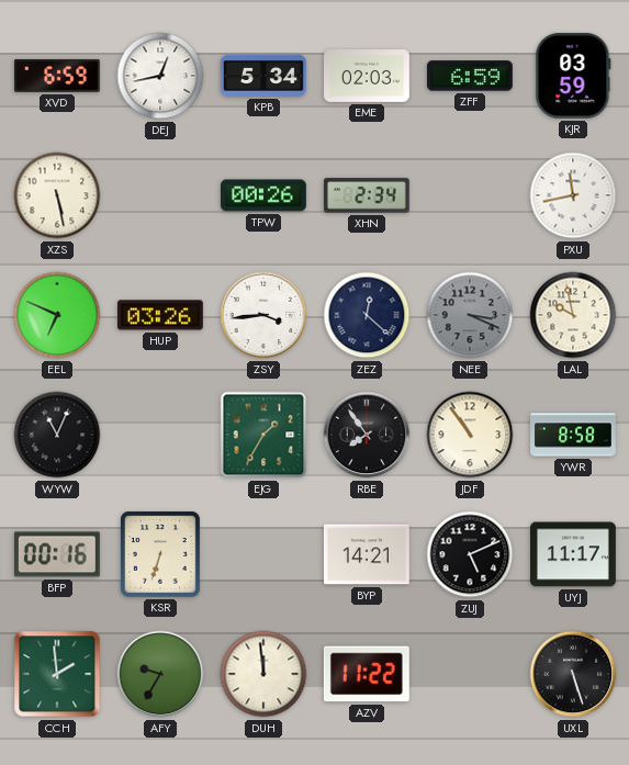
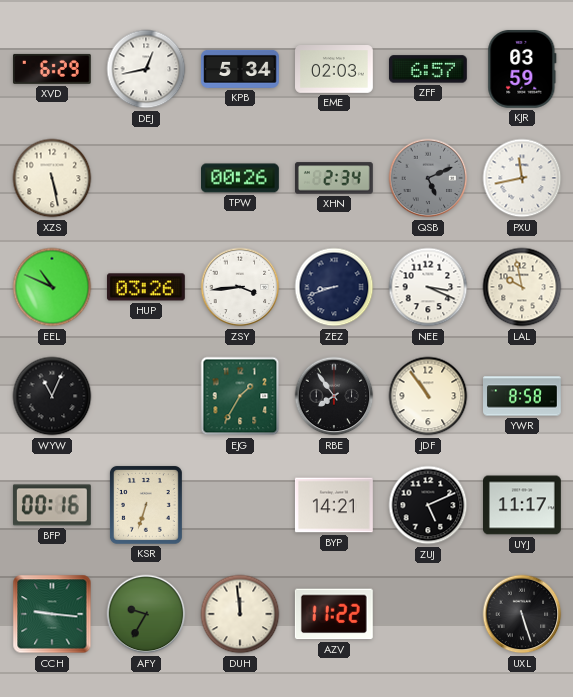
XVD: 6:59 -> 6:29
ZFF: 6:59 -> 6:57
QSB: none -> 5:11
EEL: 6:49 -> 10:49
ZEZ: 12:22 -> 8:42
NEE dial: grey -> white
CCH: 1:59 -> 9:16
